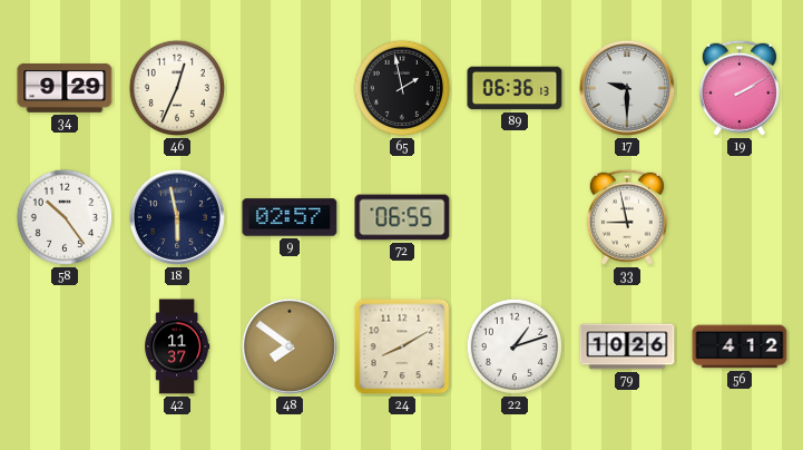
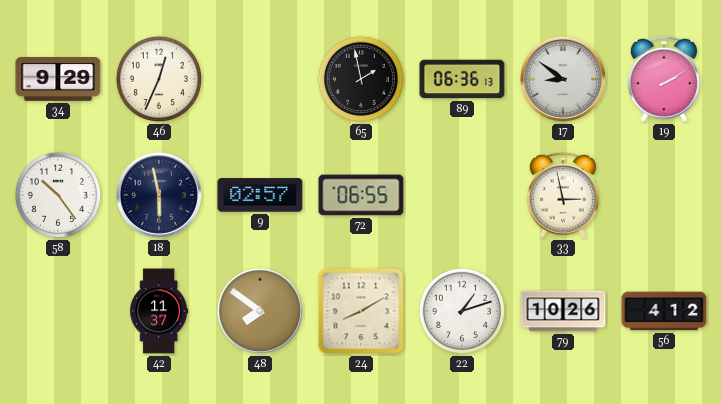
17: 9:30 -> 8:51
33: 8:58 -> 2:58
